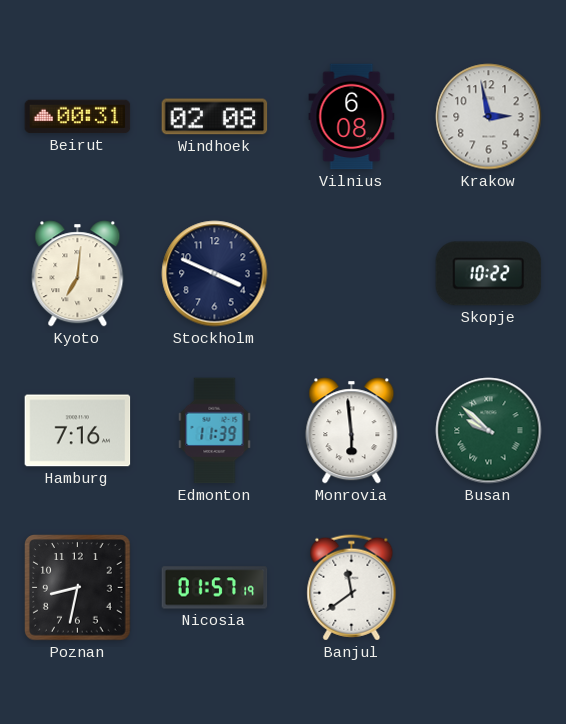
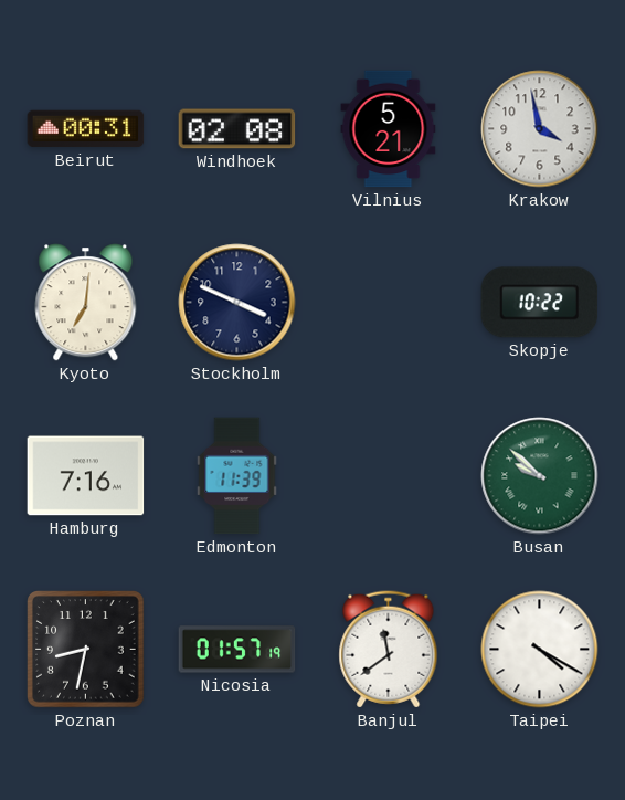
Vilnius: 6:08 -> 5:21
Krakow: 2:58 -> 3:58
Monrovia: 5:59 -> none
Taipei: none -> 4:20
